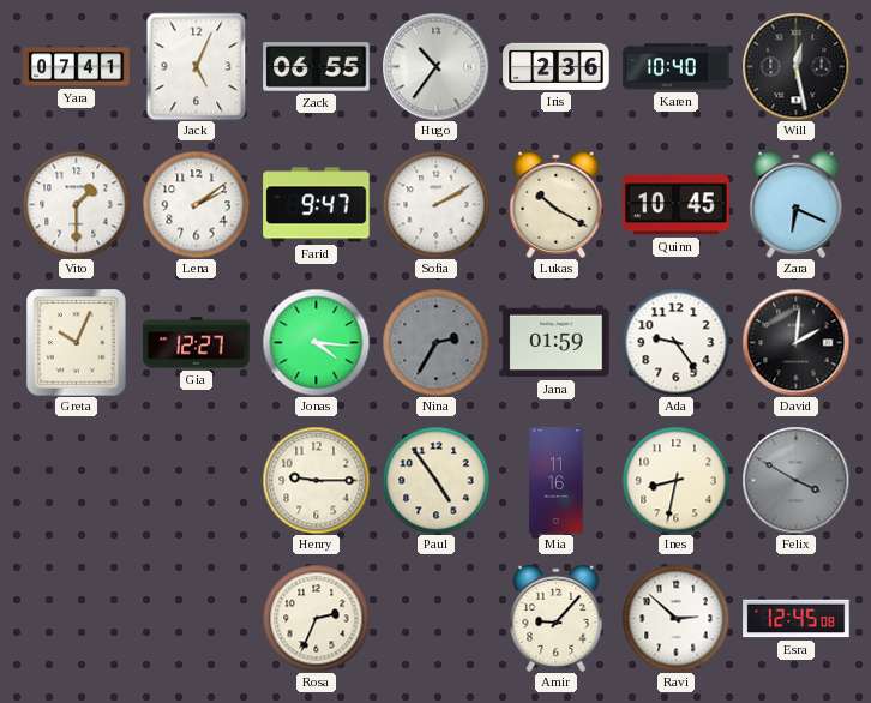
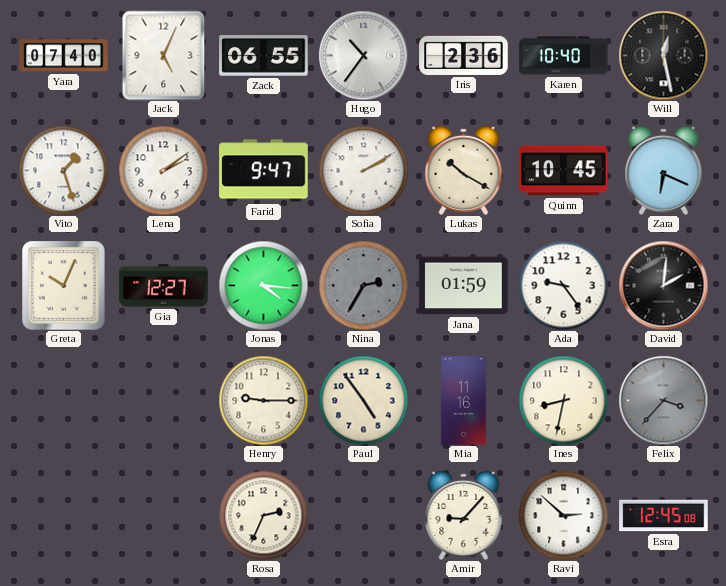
Yara: 07:41 -> 07:40
Vito: 1:30 -> 1:27
Felix: 3:50 -> 3:37
